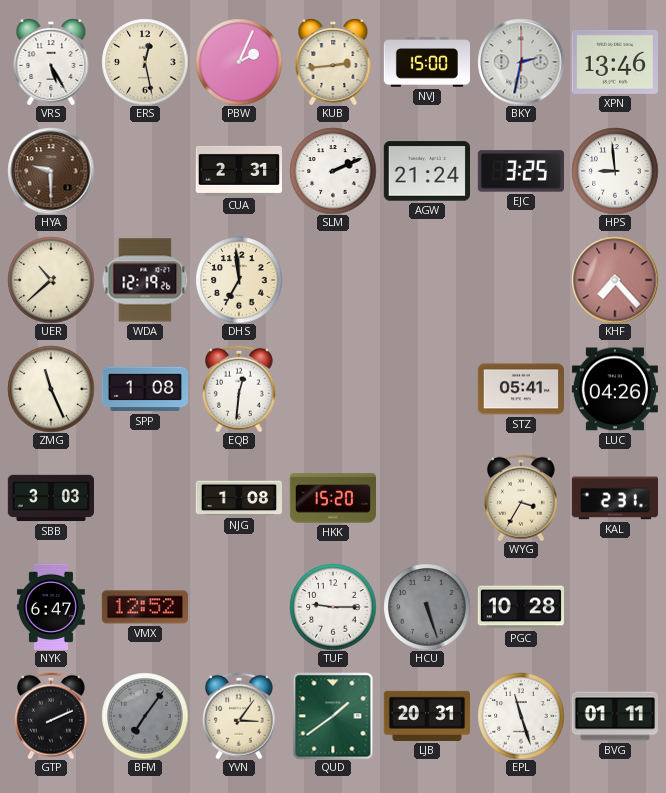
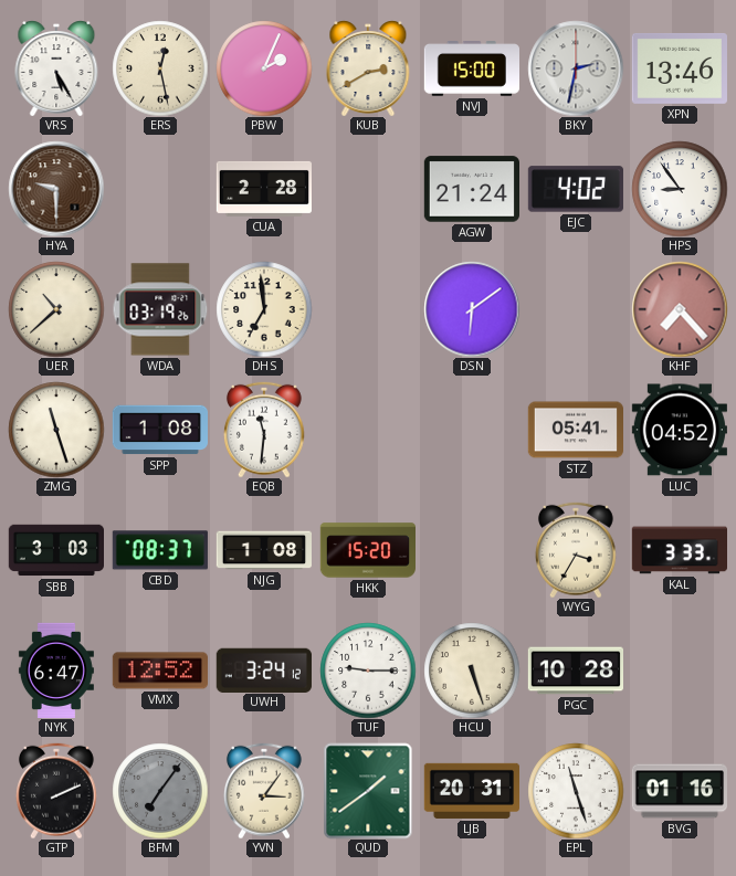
KUB: 2:44 -> 2:40
CUA: 2:31 -> 2:28
SLM: 2:11 -> none
EJC: 3:25 -> 4:02
HPS: 8:59 -> 8:54
WDA: 12:19 -> 03:19
DSN: none -> 6:09
ZMG: 11:26 -> 11:27
EQB: 12:31 -> 11:31
LUC: 04:26 -> 04:52
CBD: none -> 08:37
KAL: 2:31 -> 3:33
UWH: none -> 3:24
HCU dial: grey -> cream
BVG: 01:11 -> 01:16
